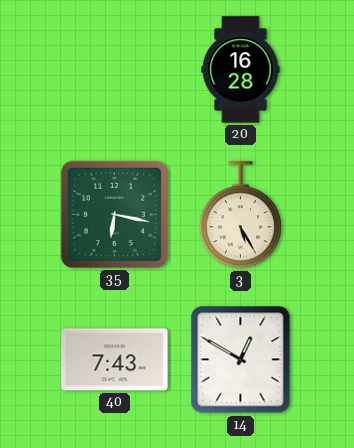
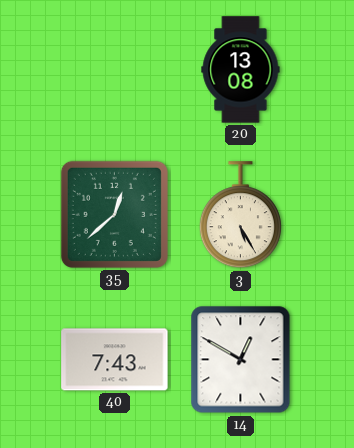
20: 16:28 -> 13:08
35: 6:17 -> 12:38
